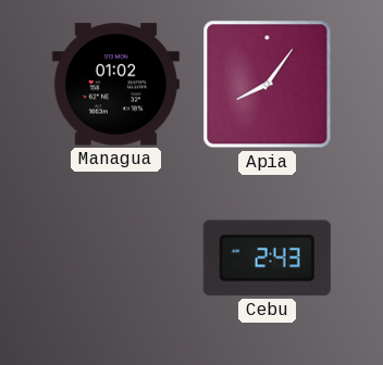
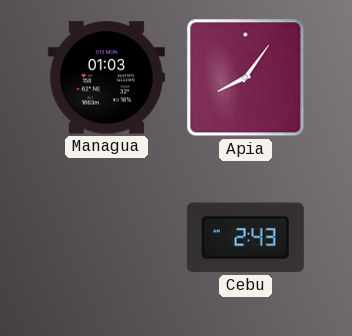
Managua: 01:02 -> 01:03
